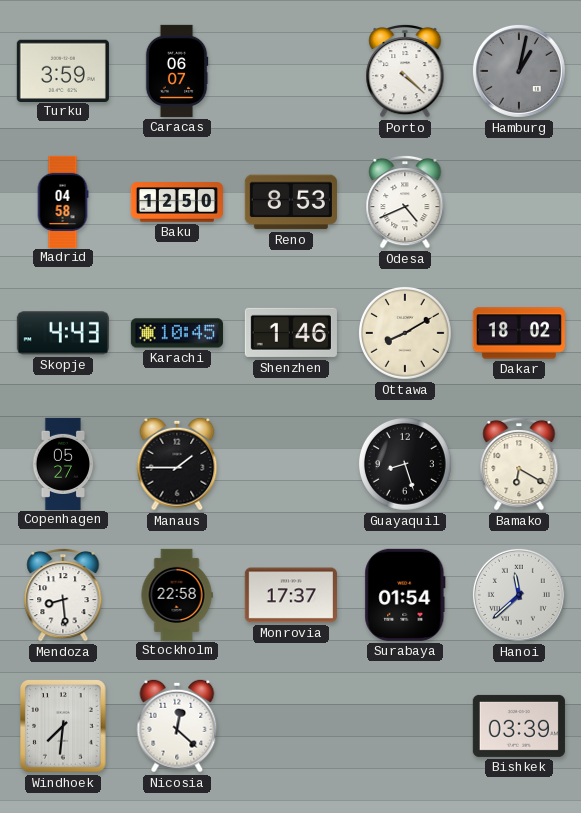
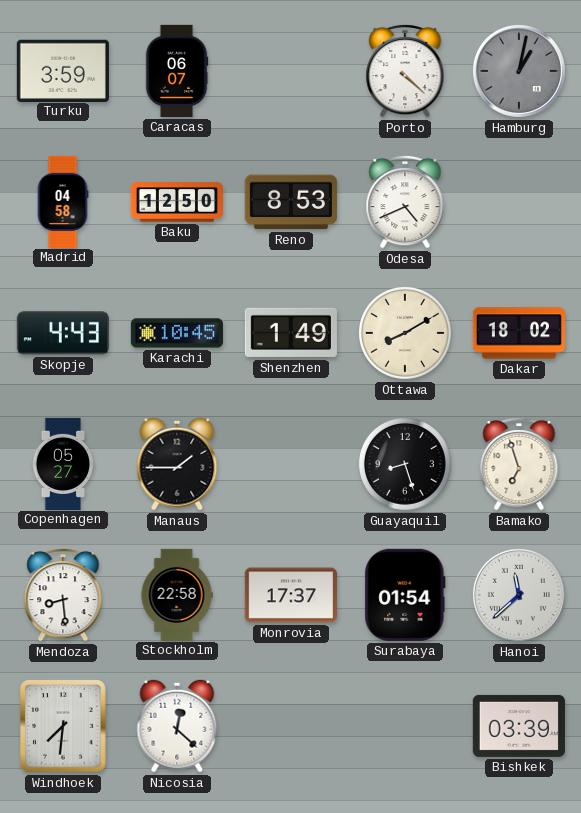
Shenzhen: 1:46 -> 1:49
Bamako: 6:20 -> 6:57
